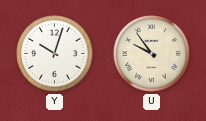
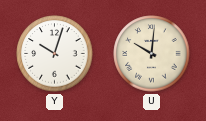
U: 9:54 -> 10:01
